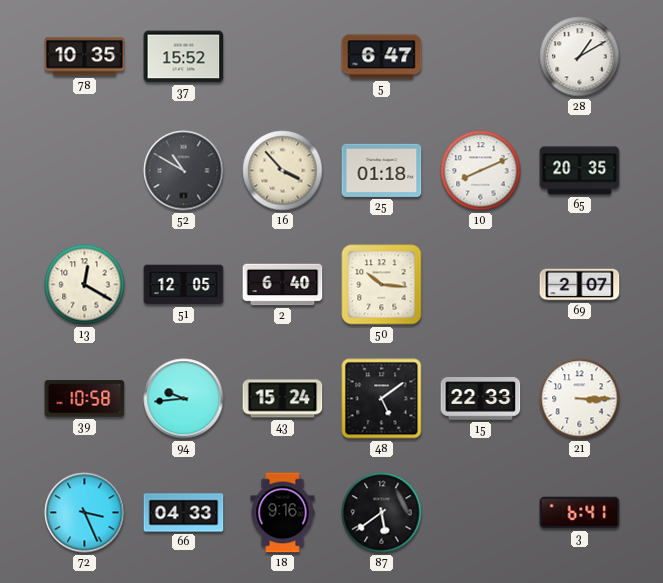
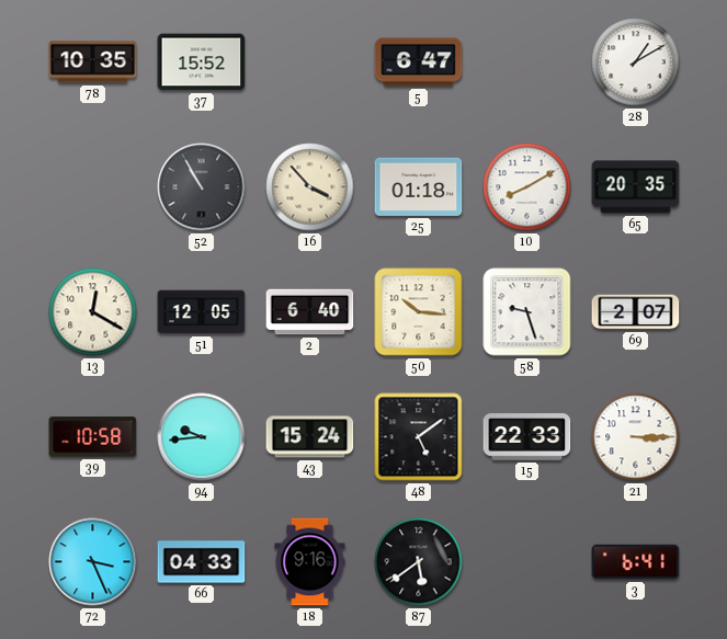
52: 10:50 -> 10:55
10: 8:11 -> 8:10
58: none -> 9:27
